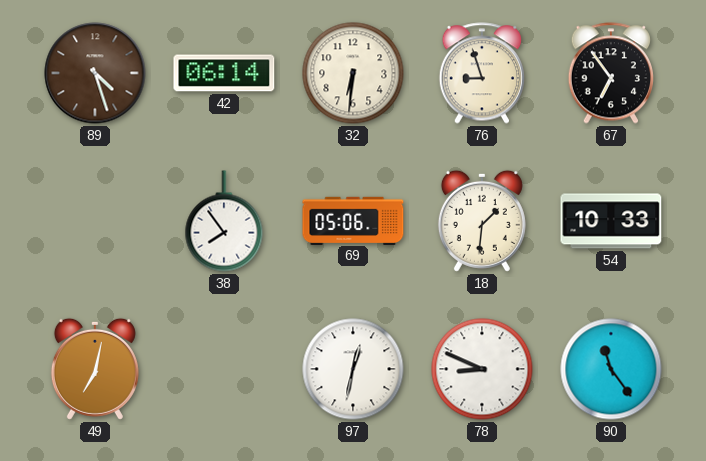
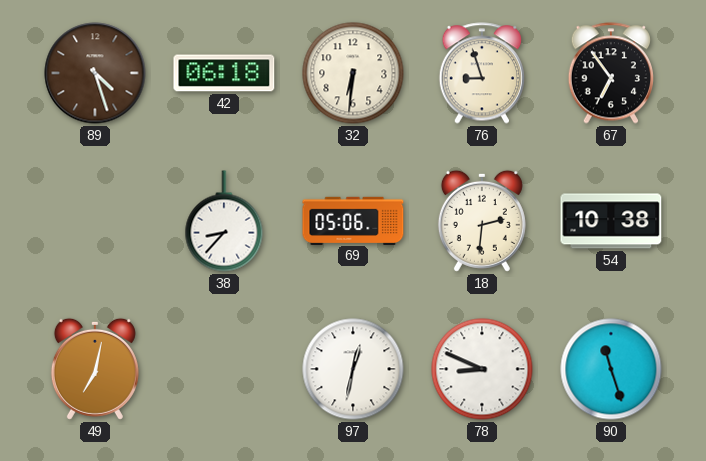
42: 06:14 -> 06:18
38: 7:54 -> 8:37
18: 1:31 -> 2:31
54: 10:33 -> 10:38
90: 11:24 -> 11:27
